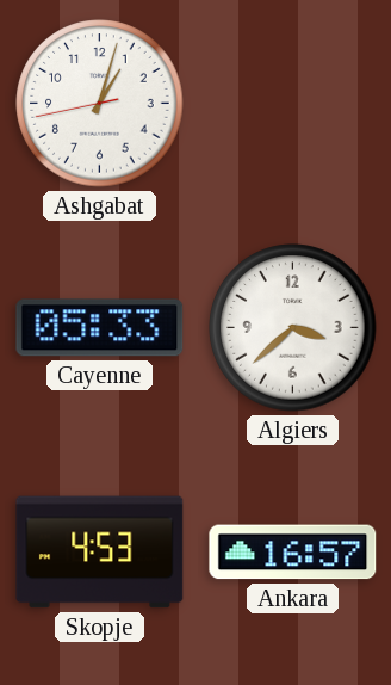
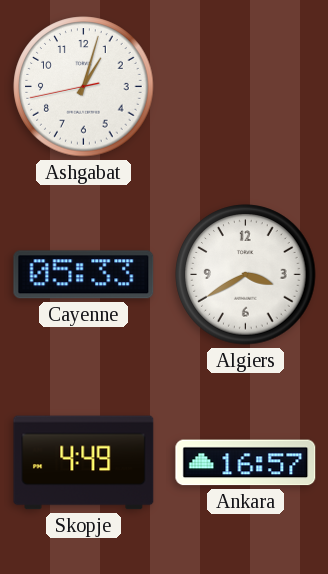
Algiers: 3:38 -> 3:40
Skopje: 4:53 -> 4:49
